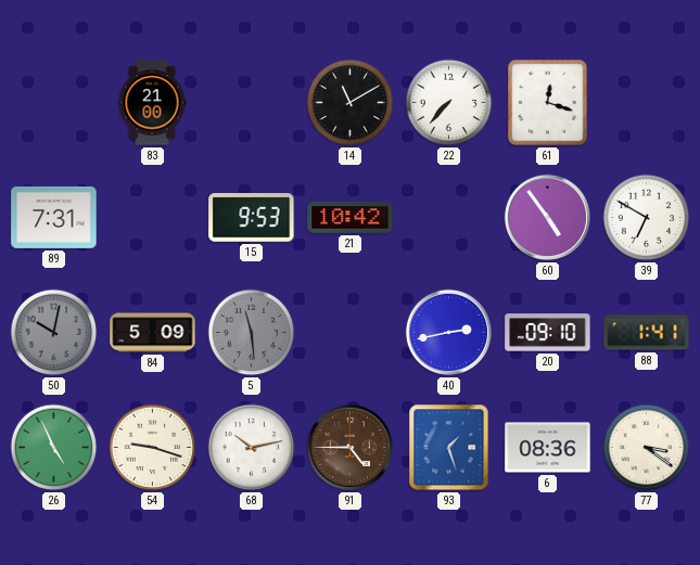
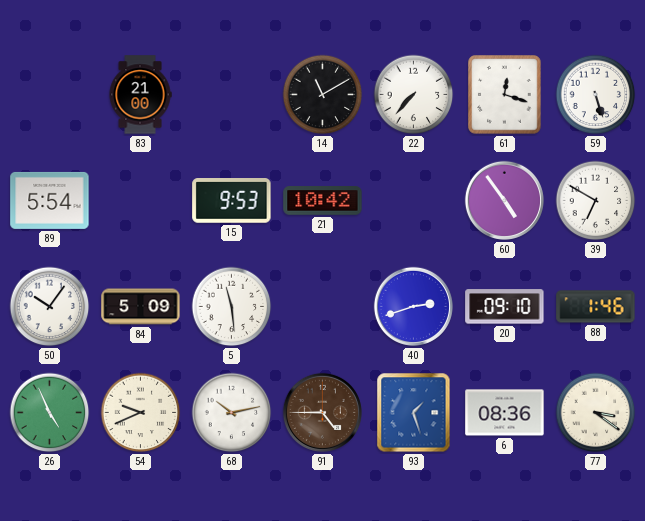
59: none -> 5:27
89: 7:31 -> 5:54
50: 10:02 -> 10:06
50 dial: grey -> white
5 dial: grey -> white
40: 2:43 -> 2:42
88: 1:41 -> 1:46
54: 9:18 -> 9:41
